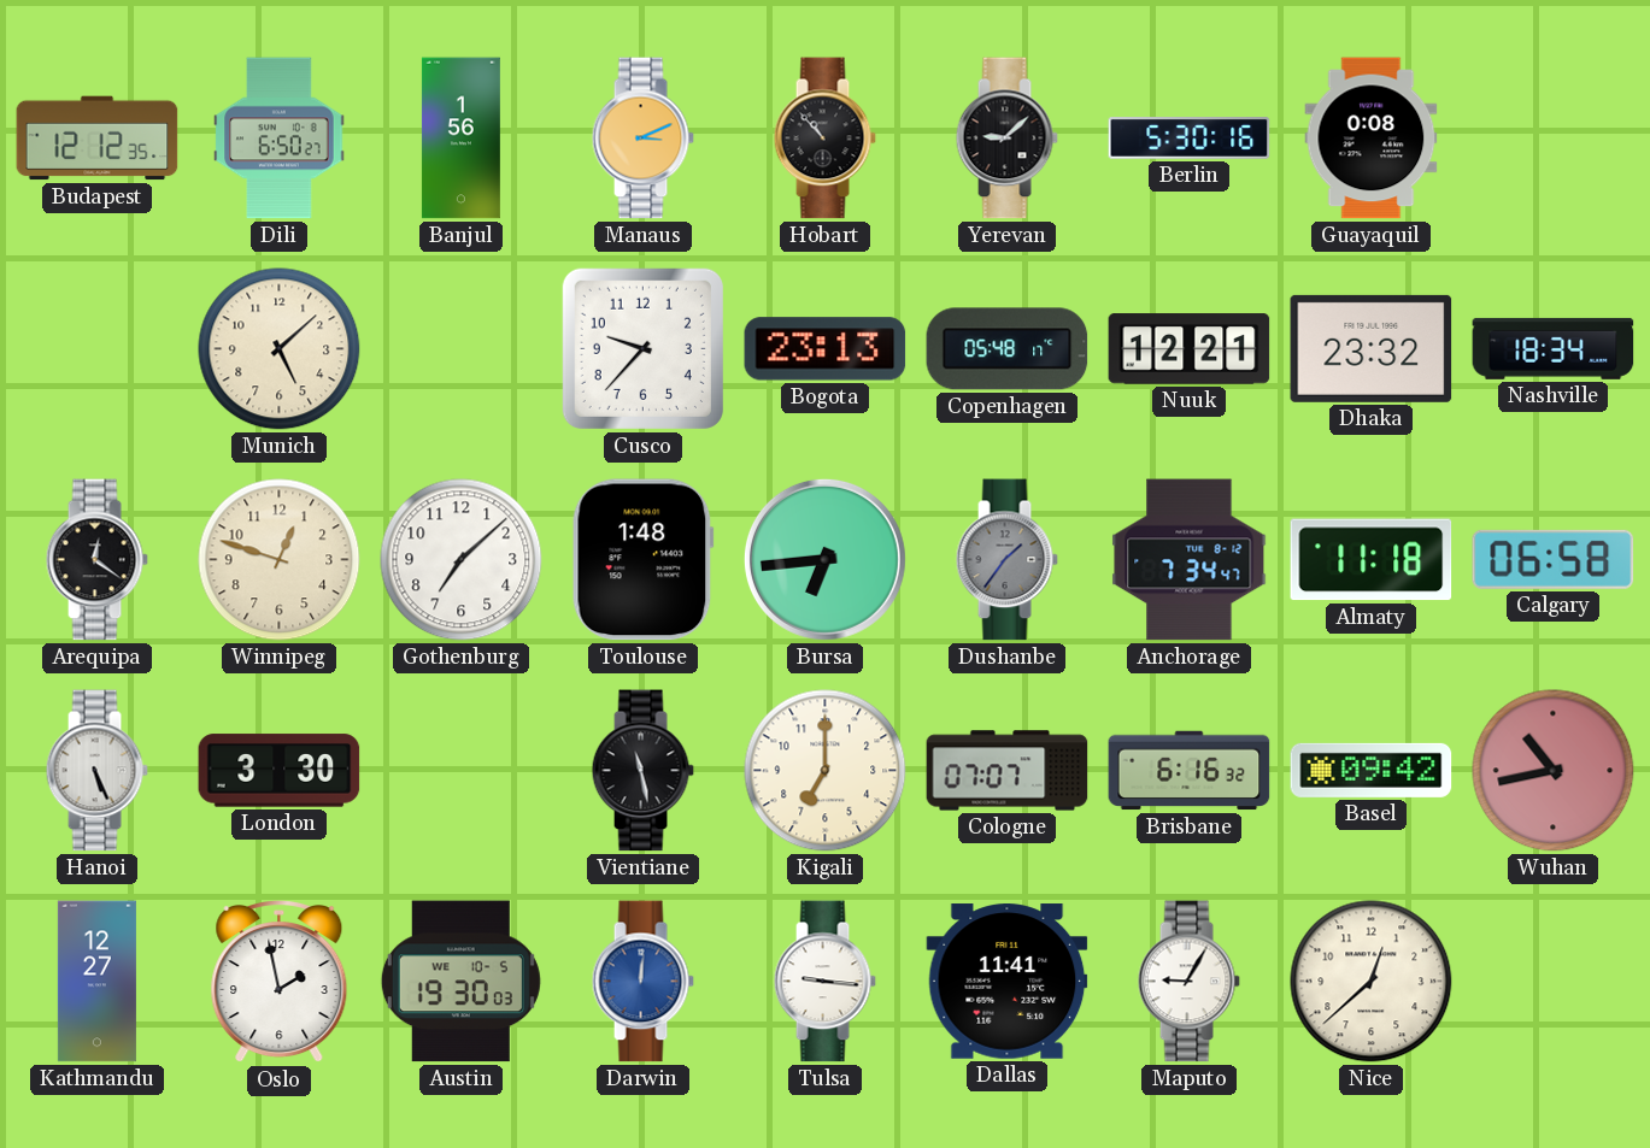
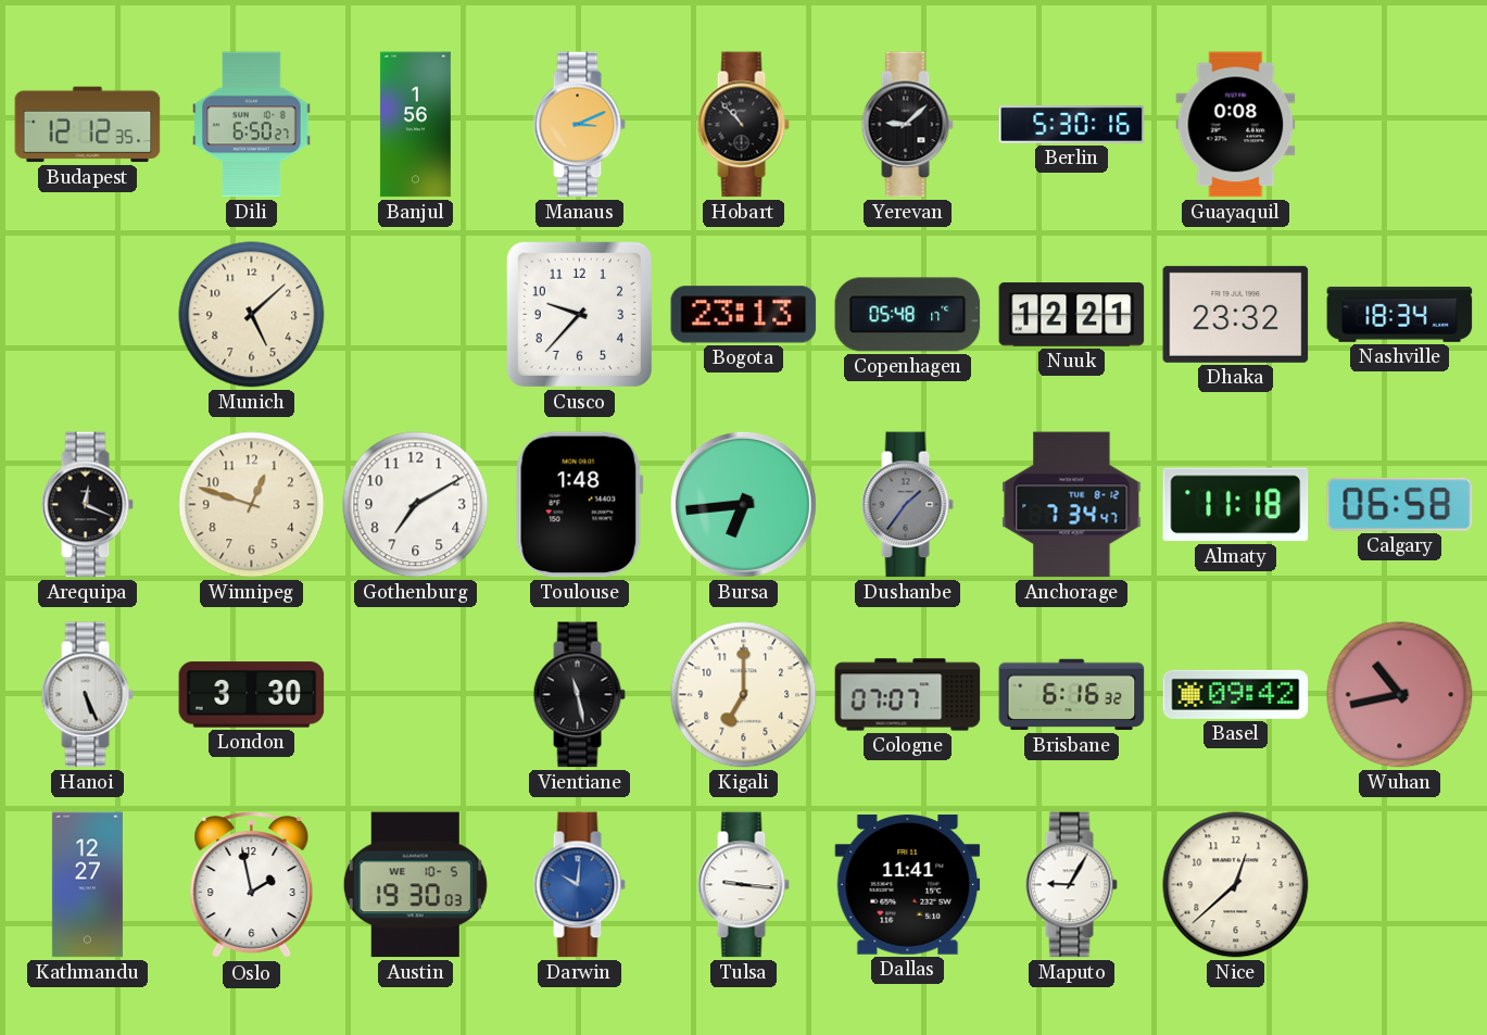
Arequipa: 12:21 -> 12:19
Gothenburg: 7:08 -> 7:10
Darwin: 12:01 -> 10:01
